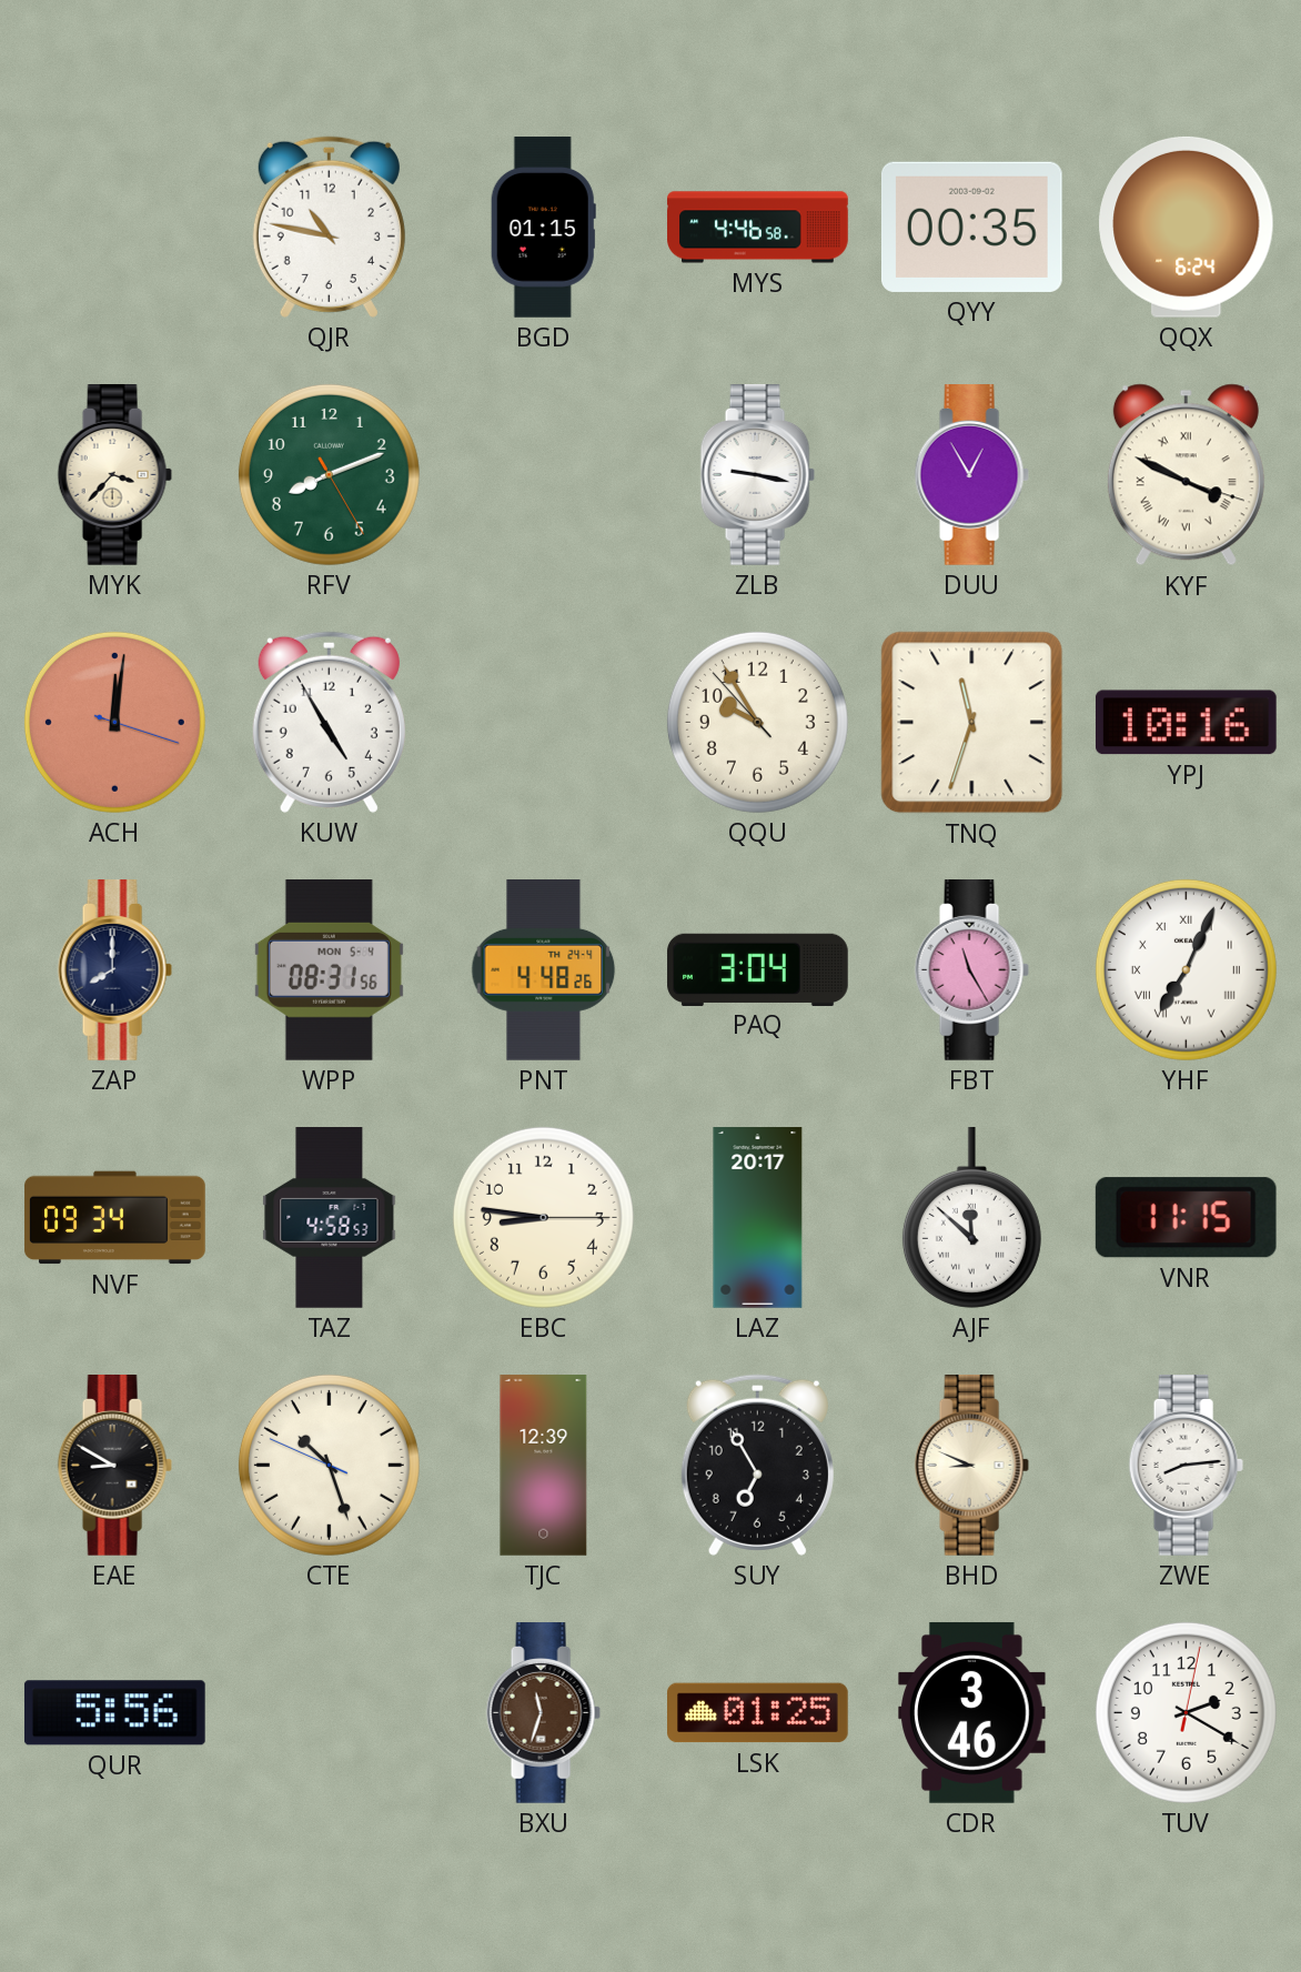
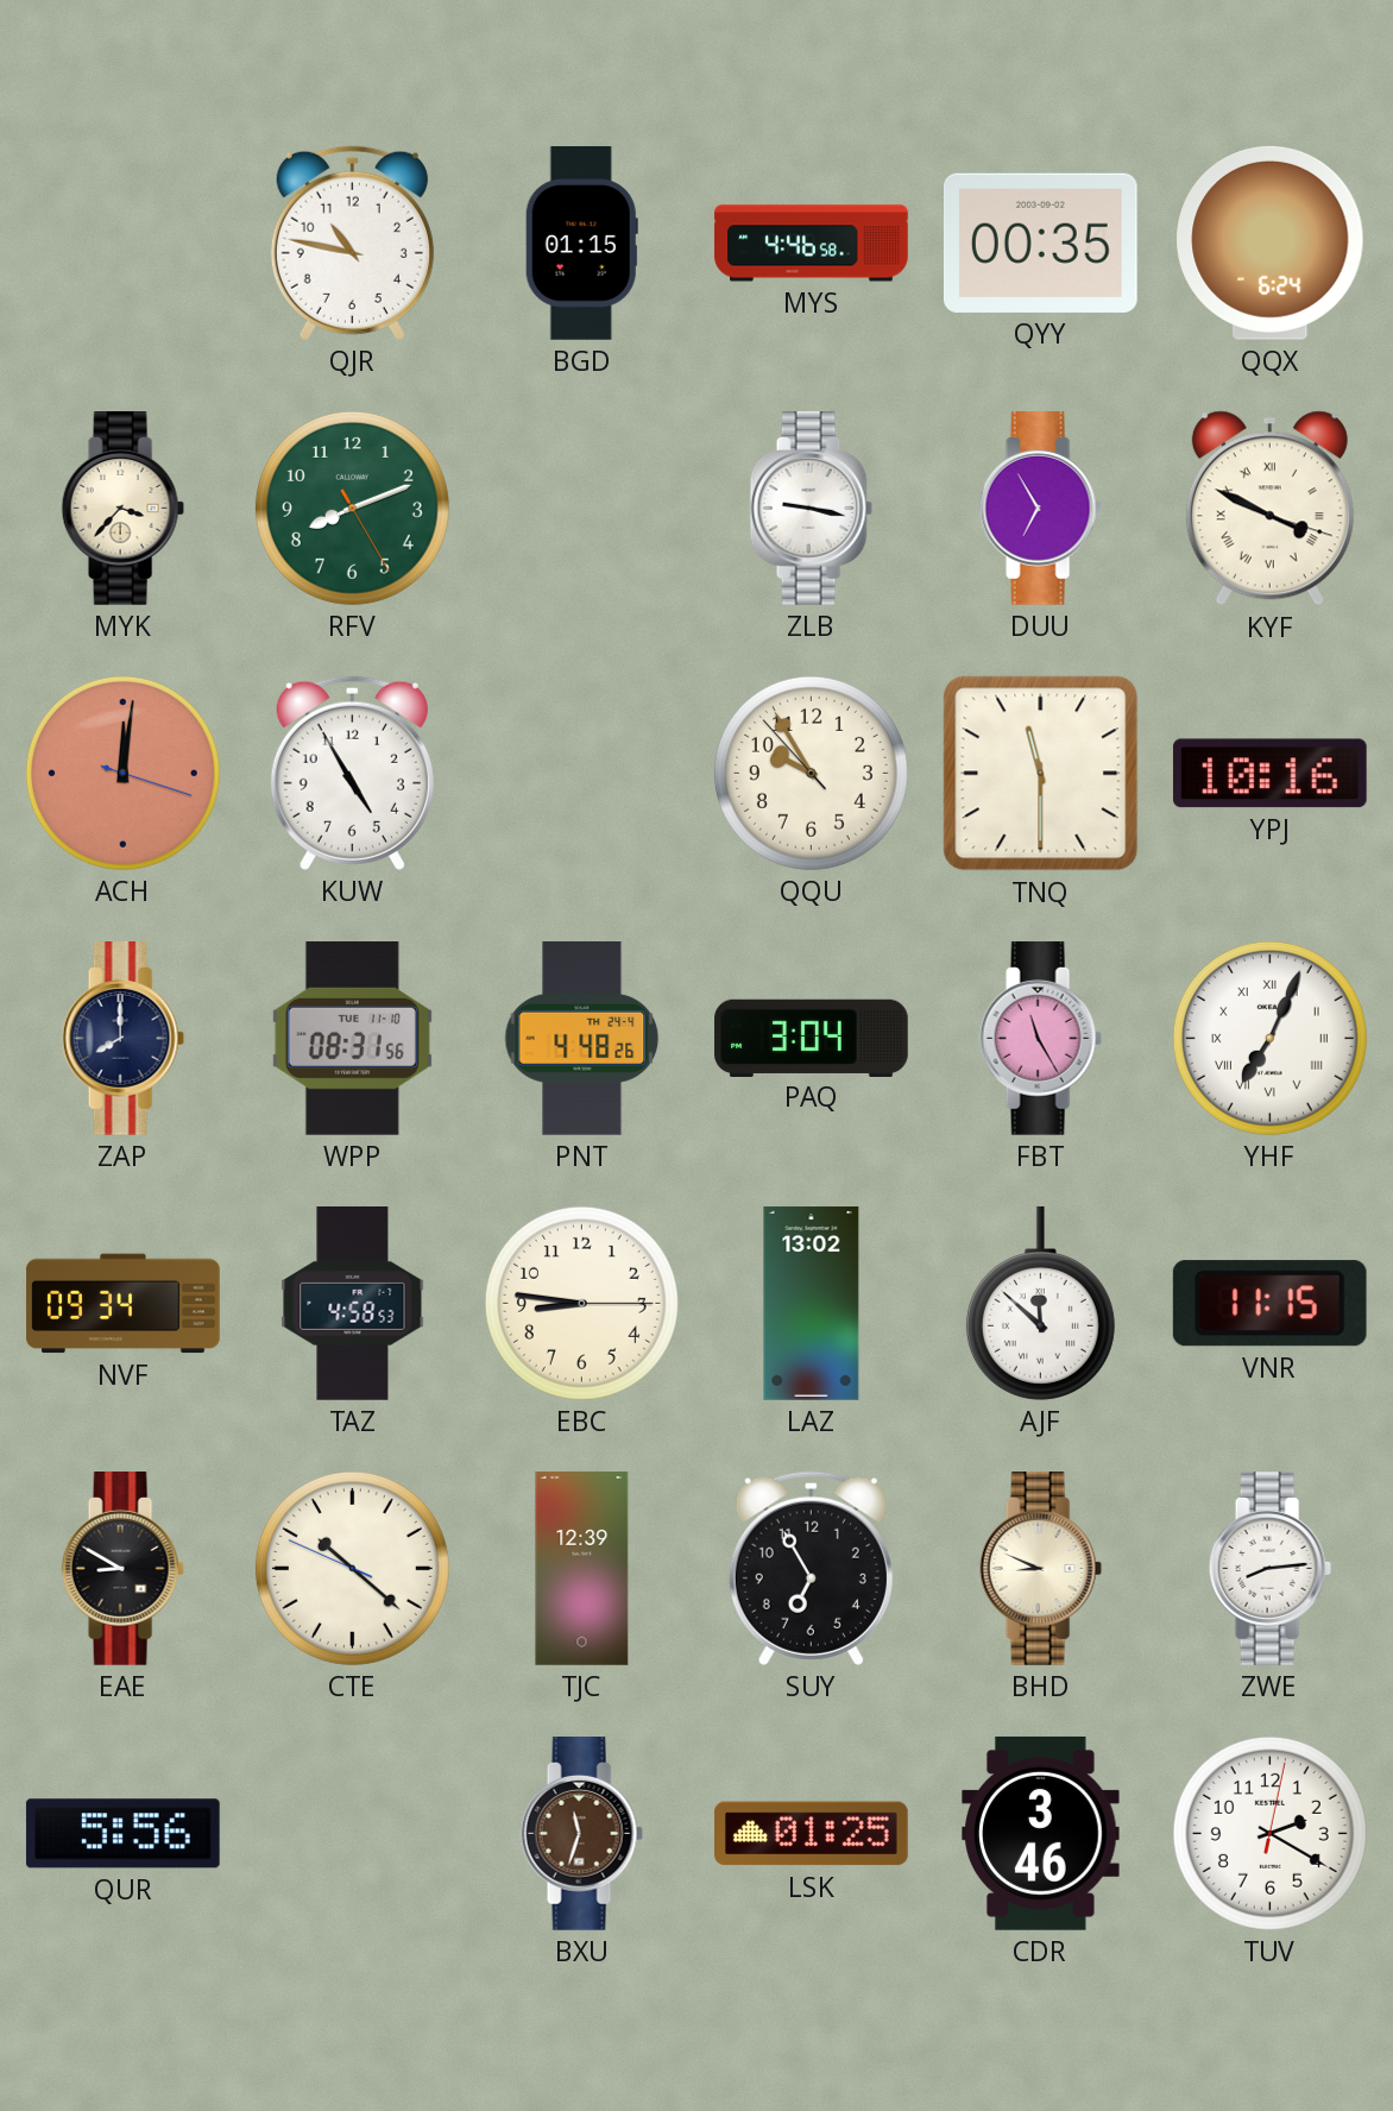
DUU: 12:55 -> 6:55
TNQ: 11:33 -> 11:30
WPP date: MON 5-4 -> TUE 11-10
LAZ: 20:17 -> 13:02
CTE: 10:26 -> 10:21
